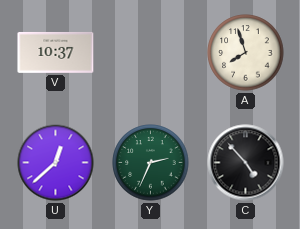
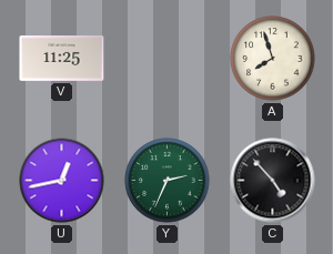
V: 10:37 -> 11:25
U: 12:38 -> 12:43
